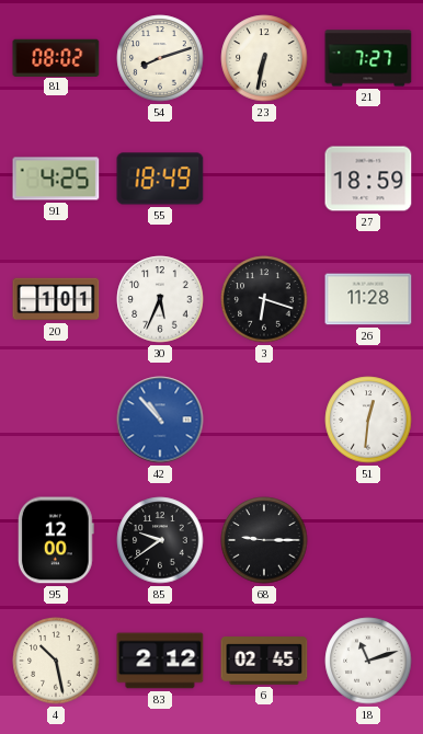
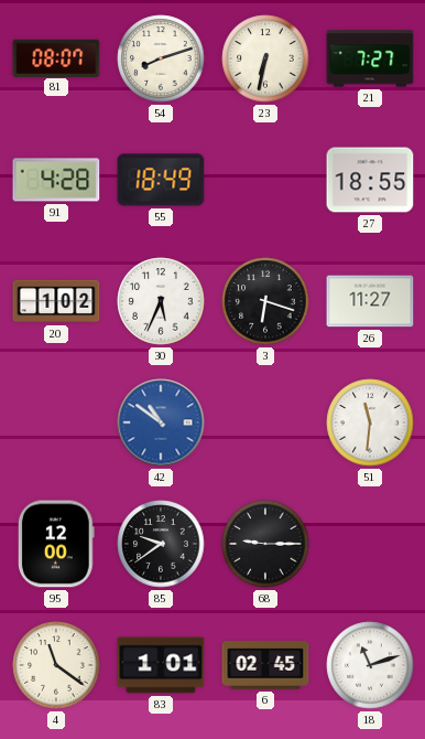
81: 08:02 -> 08:07
91: 4:25 -> 4:28
27: 18:59 -> 18:55
20: 1:01 -> 1:02
26: 11:28 -> 11:27
42: 10:53 -> 10:51
51: 12:31 -> 11:31
4: 10:28 -> 11:21
83: 2:12 -> 1:01
